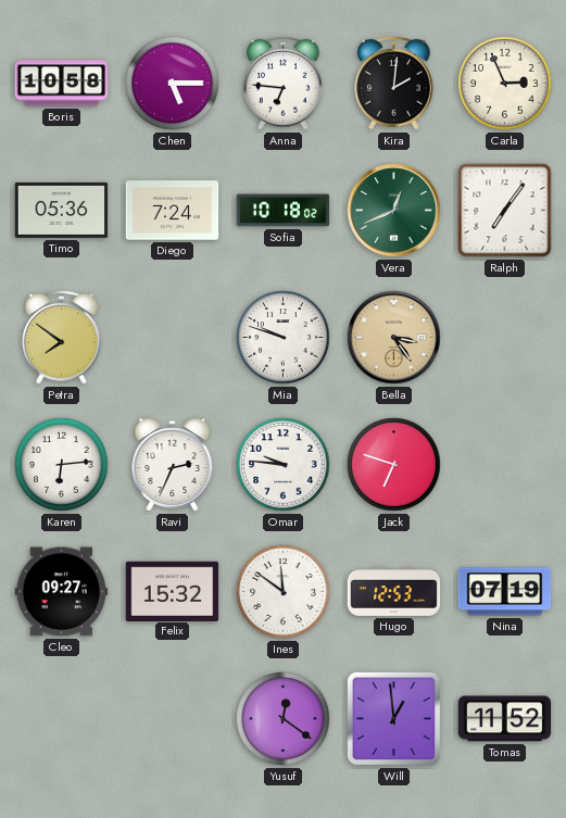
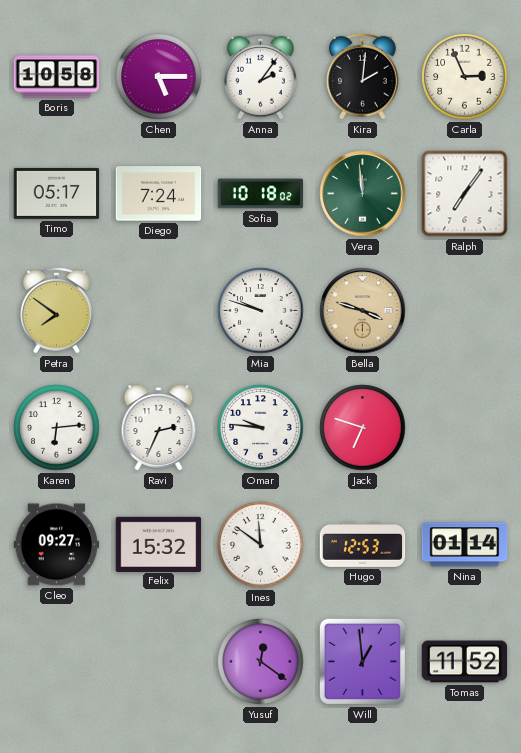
Anna: 6:46 -> 2:06
Timo: 05:36 -> 05:17
Vera: 12:41 -> 11:59
Bella: 3:24 -> 3:48
Nina: 07:19 -> 01:14
